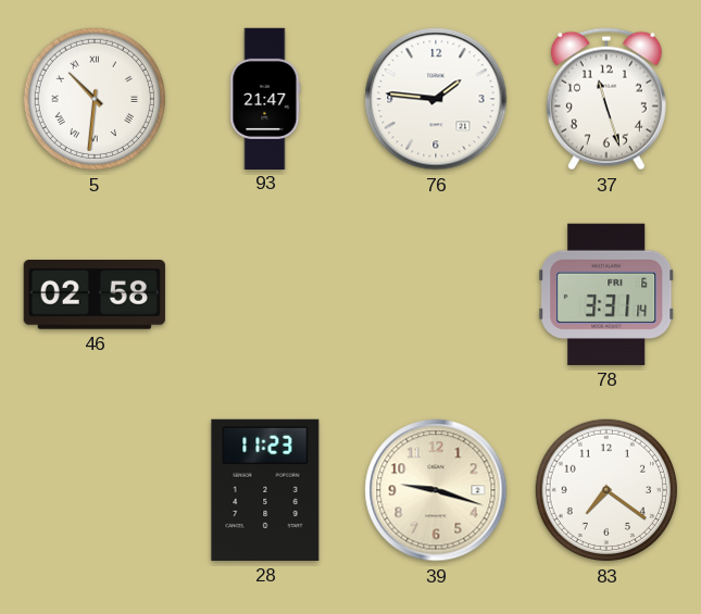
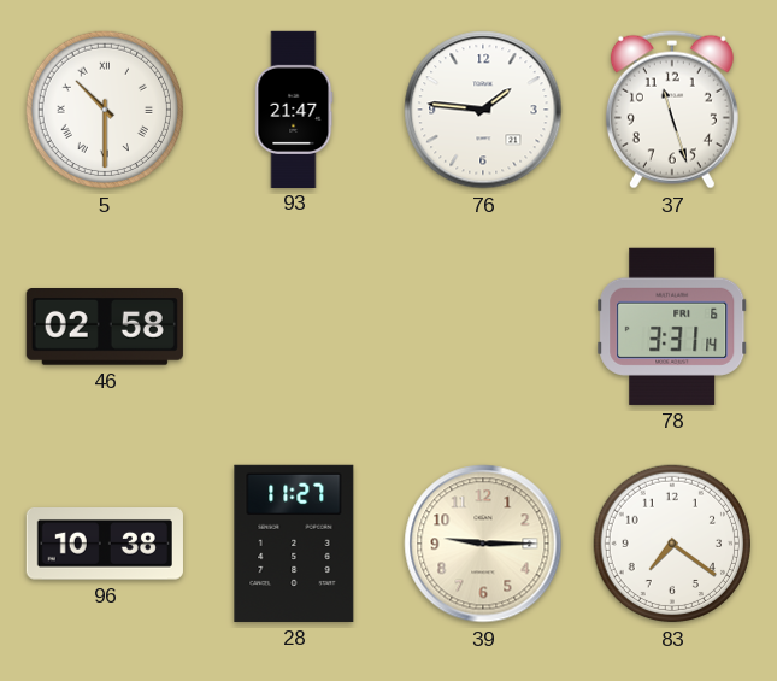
5: 10:31 -> 10:30
96: none -> 10:38
28: 11:23 -> 11:27
39: 9:18 -> 9:15
